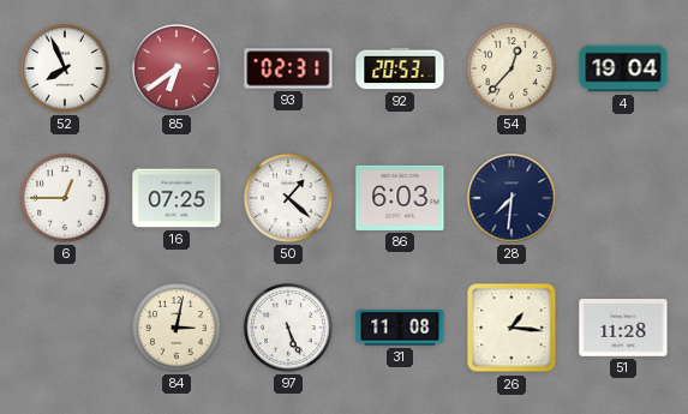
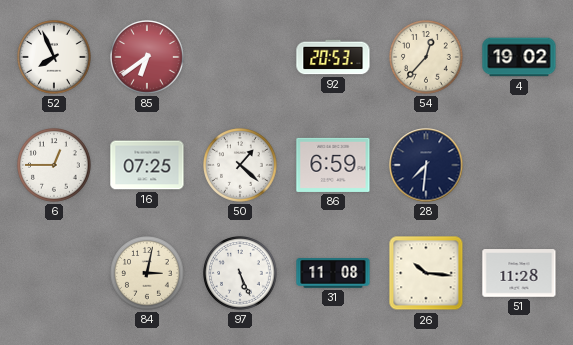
93: 02:31 -> none
4: 19:04 -> 19:02
86: 6:03 -> 6:59
26: 1:16 -> 10:16
